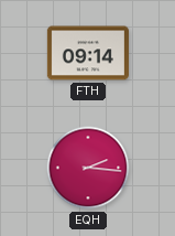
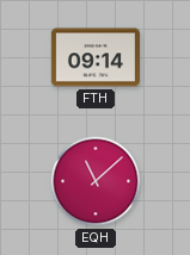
EQH: 2:16 -> 11:08
